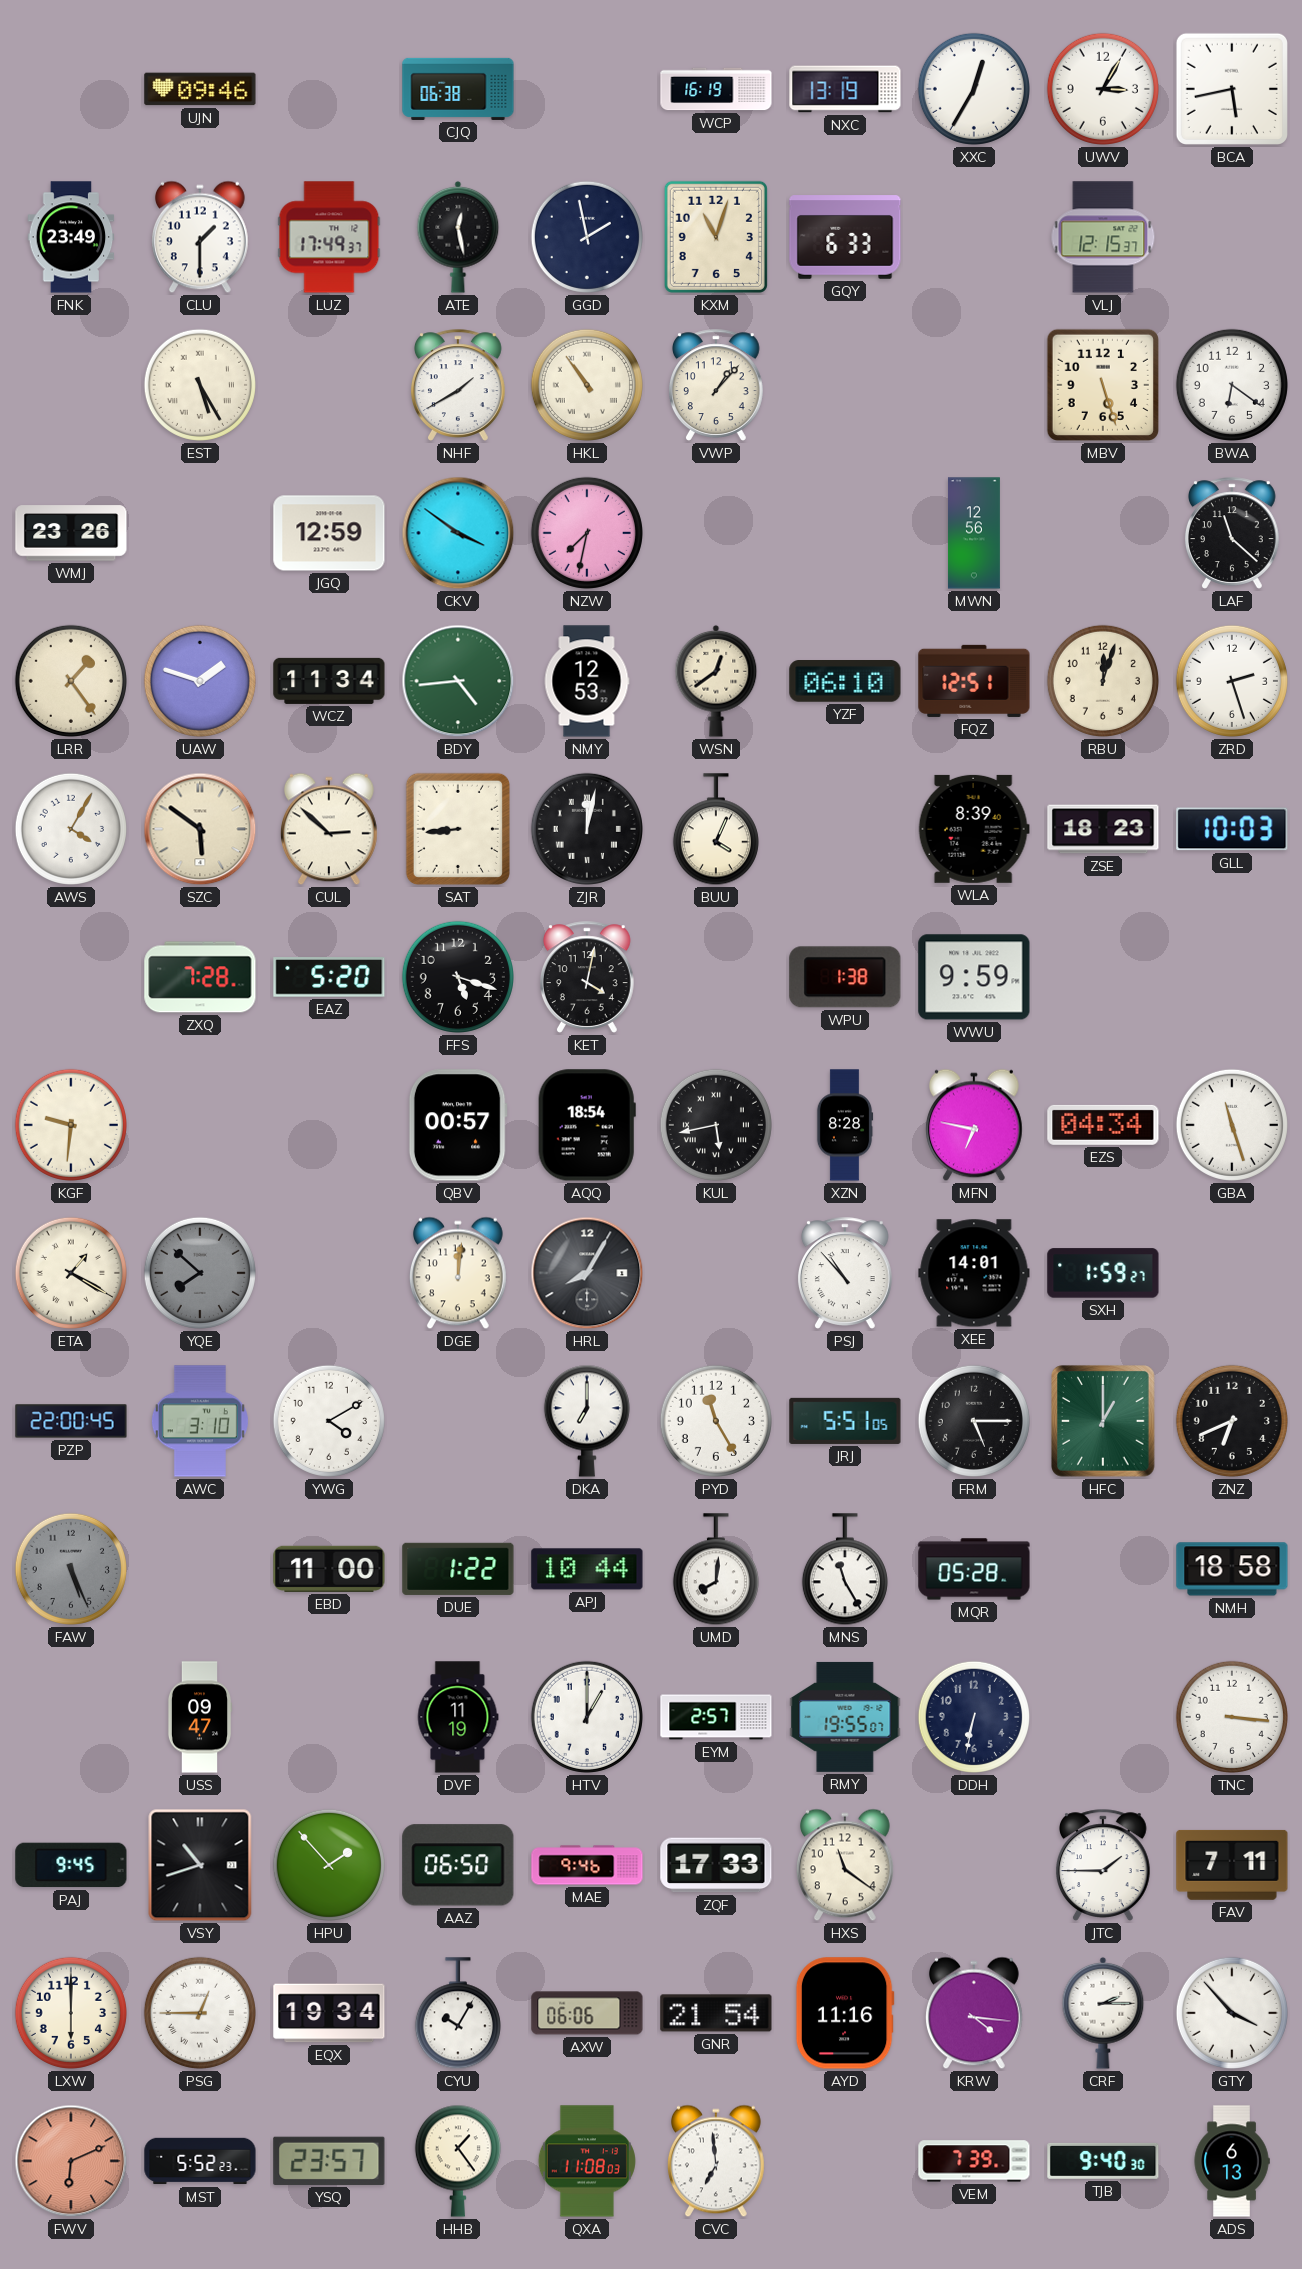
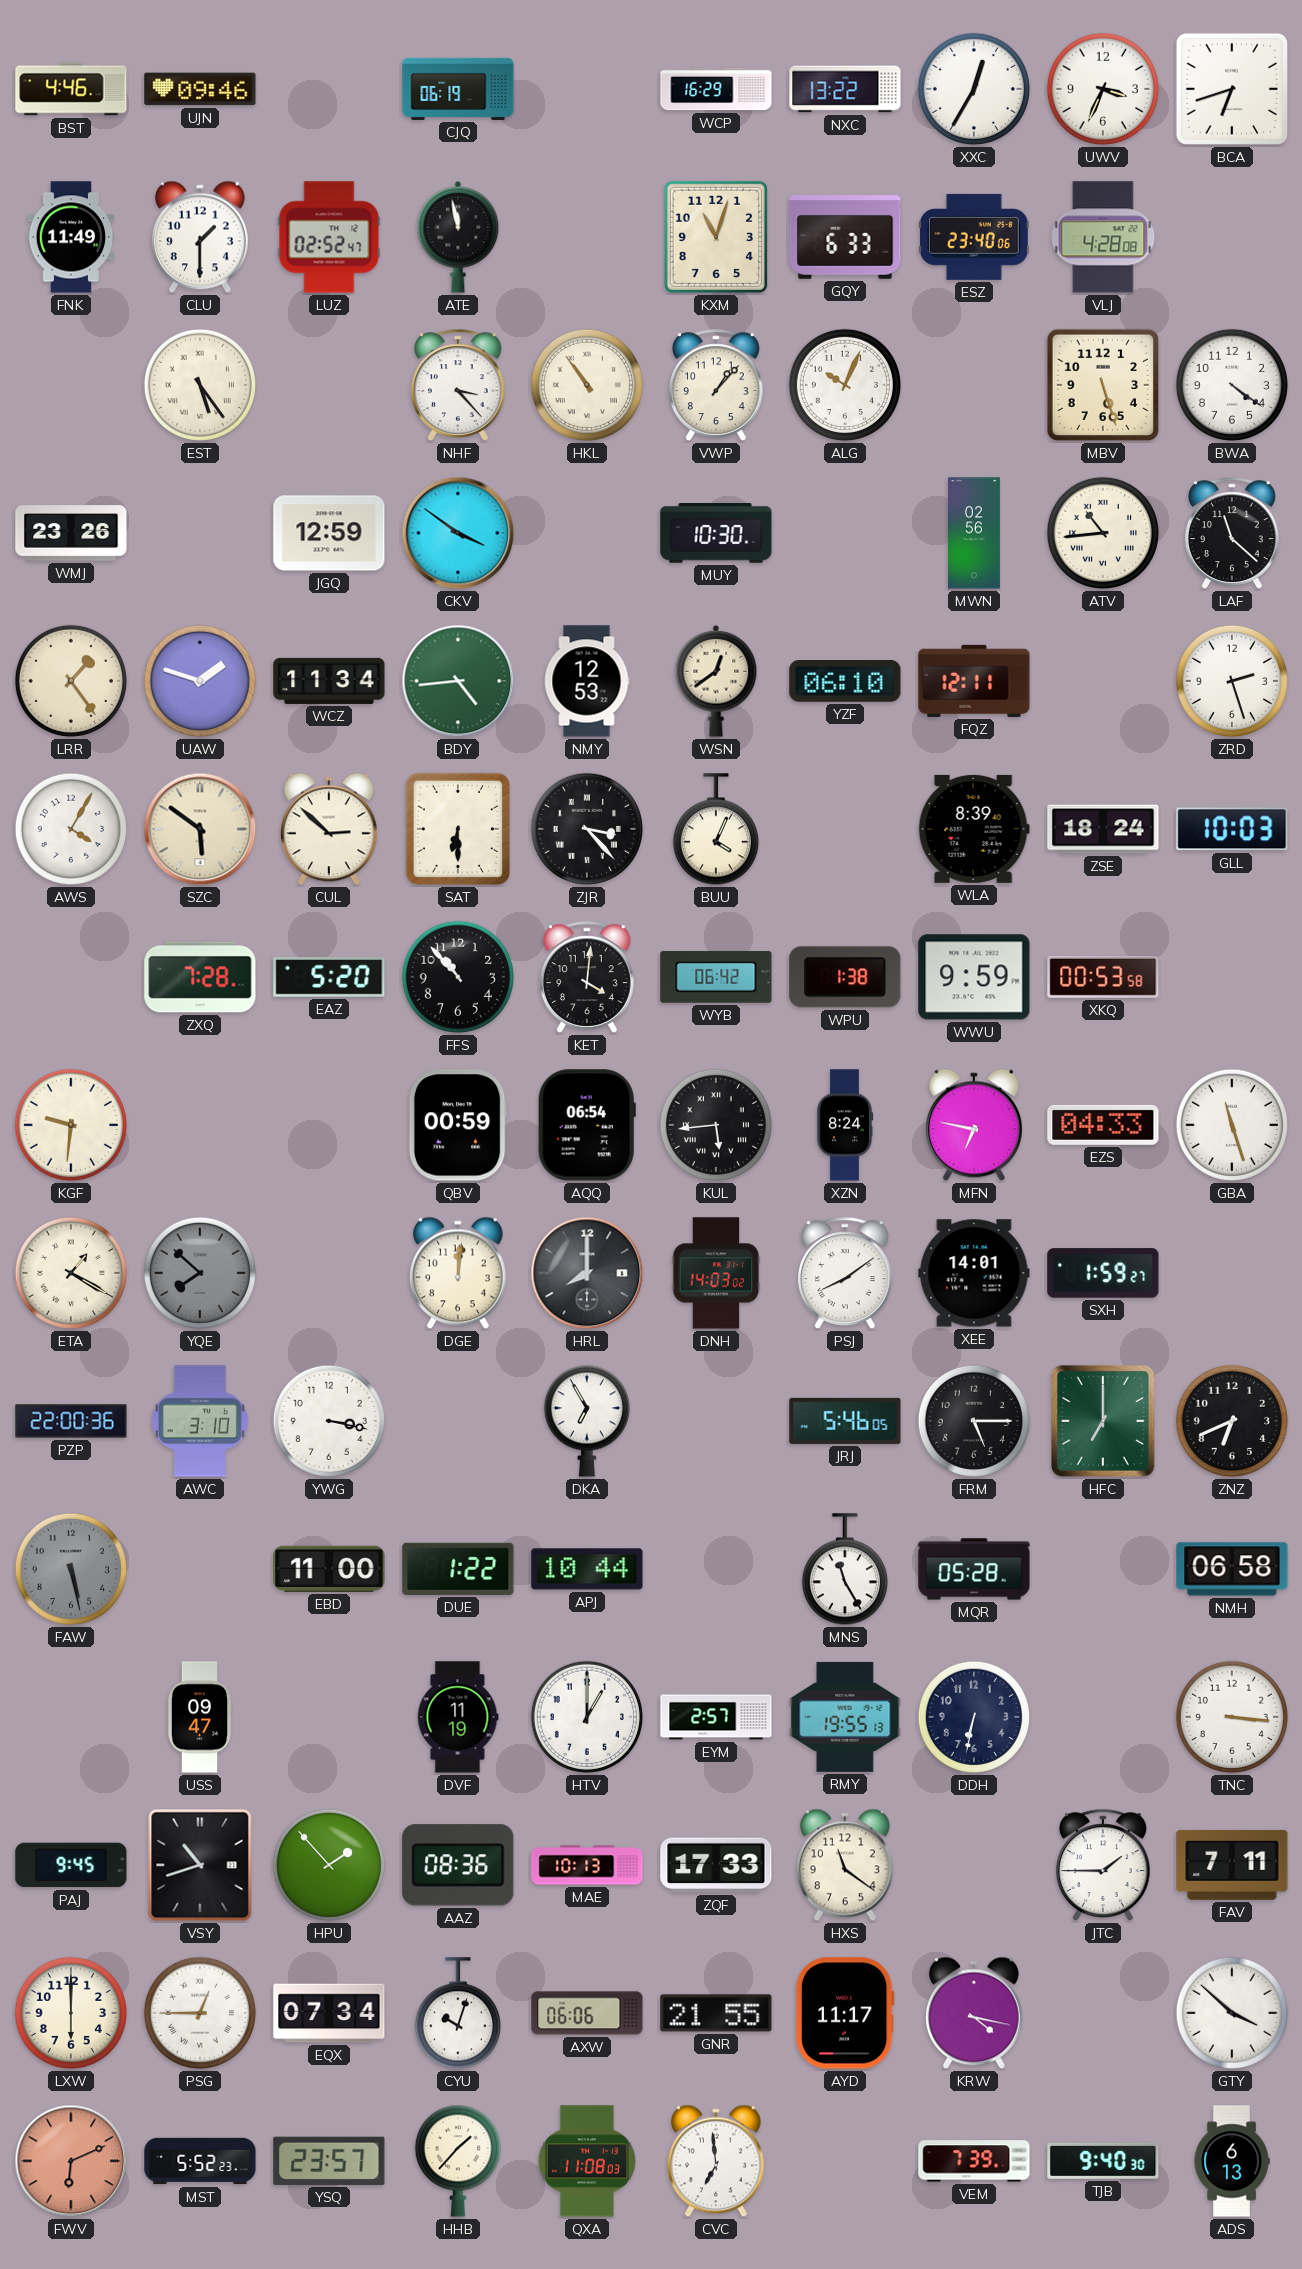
BST: none -> 4:46
CJQ: 06:38 -> 06:19
WCP: 16:19 -> 16:29
NXC: 13:19 -> 13:22
UWV: 3:05 -> 3:34
BCA: 5:43 -> 6:42
FNK: 23:49 -> 11:49
LUZ: 17:49 -> 02:52
ATE: 12:28 -> 11:58
GGD: 1:58 -> none
ESZ: none -> 23:40
VLJ: 12:15 -> 4:28
EST: 5:25 -> 5:24
NHF: 1:40 -> 3:23
ALG: none -> 10:04
BWA: 6:21 -> 4:21
NZW: 7:32 -> none
MUY: none -> 10:30
MWN: 12:56 -> 02:56
ATV: none -> 10:44
FQZ: 12:51 -> 12:11
RBU: 12:03 -> none
SAT: 8:44 -> 6:30
ZJR: 12:02 -> 3:23
ZSE: 18:23 -> 18:24
FFS: 5:18 -> 10:53
KET: 4:02 -> 4:01
WYB: none -> 06:42
XKQ: none -> 00:53
QBV: 00:57 -> 00:59
AQQ: 18:54 -> 06:54
KUL: 5:43 -> 5:44
XZN: 8:28 -> 8:24
EZS: 04:34 -> 04:33
HRL: 8:05 -> 8:00
DNH: none -> 14:03
PSJ: 10:53 -> 8:09
PZP: 22:00:45 -> 22:00:36
YWG: 4:10 -> 3:17
DKA: 7:00 -> 6:55
PYD: 11:25 -> none
JRJ: 5:51 -> 5:46
HFC: 1:00 -> 7:00
FAW: 5:26 -> 5:28
UMD: 8:01 -> none
NMH: 18:58 -> 06:58
RMY: 19:55:07 -> 19:55:13
AAZ: 06:50 -> 08:36
MAE: 9:46 -> 10:13
EQX: 19:34 -> 07:34
CYU: 10:05 -> 10:03
GNR: 21:54 -> 21:55
AYD: 11:16 -> 11:17
KRW: 4:16 -> 4:17
CRF: 2:15 -> none
GTY: 3:53 -> 3:52
HHB: 1:24 -> 1:37
